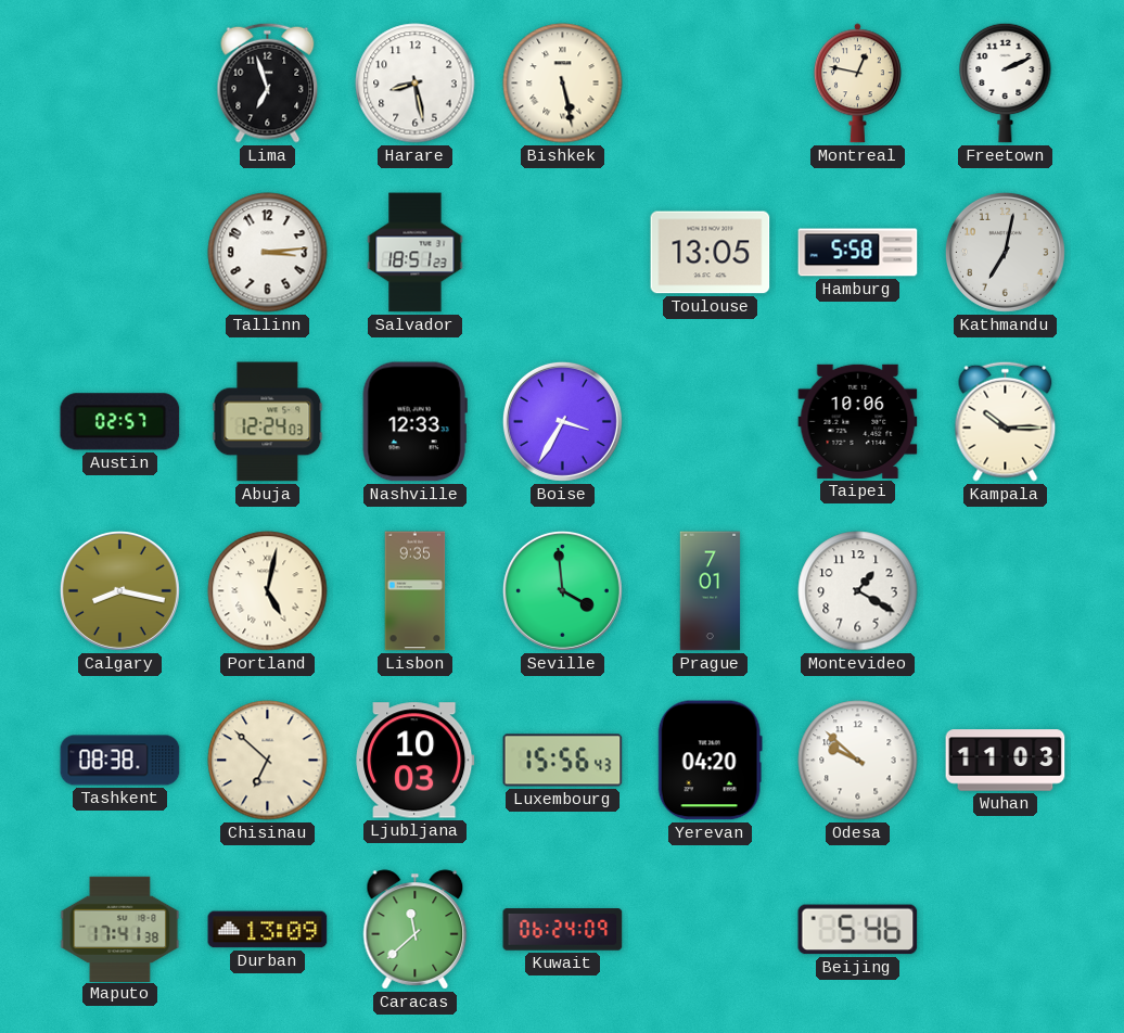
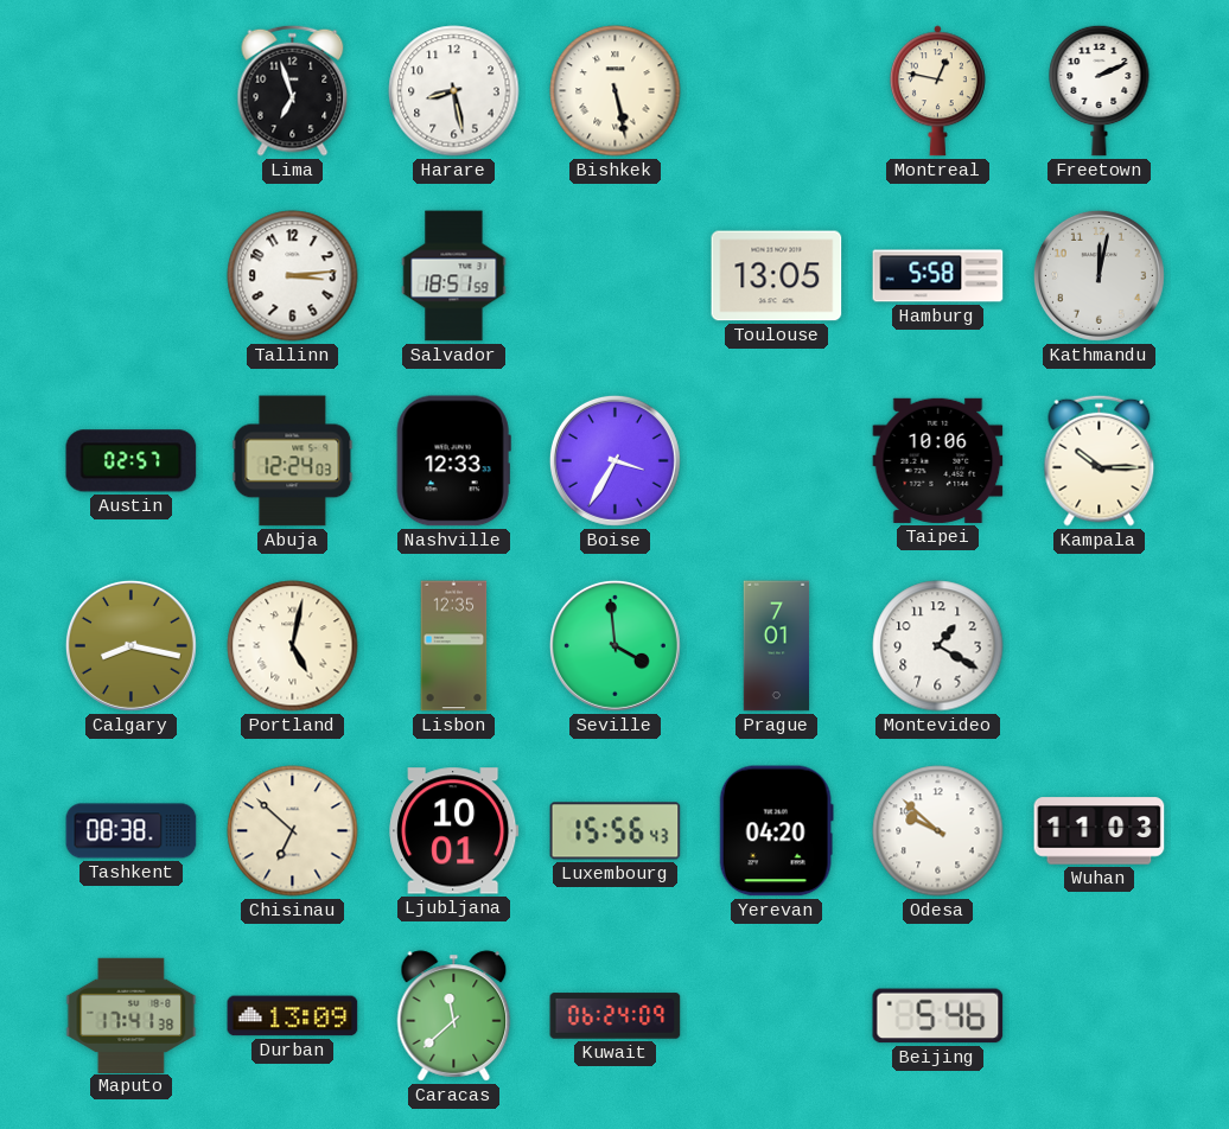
Salvador: 18:51:23 -> 18:51:59
Kathmandu: 7:02 -> 12:02
Lisbon: 9:35 -> 12:35
Ljubljana: 10:03 -> 10:01
